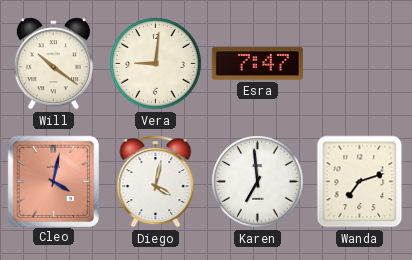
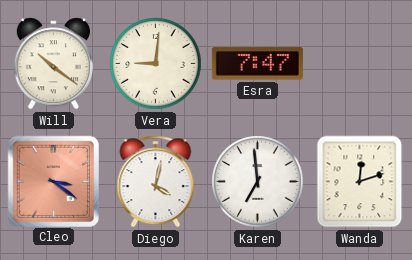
Cleo: 4:02 -> 3:21
Wanda: 7:12 -> 12:12
